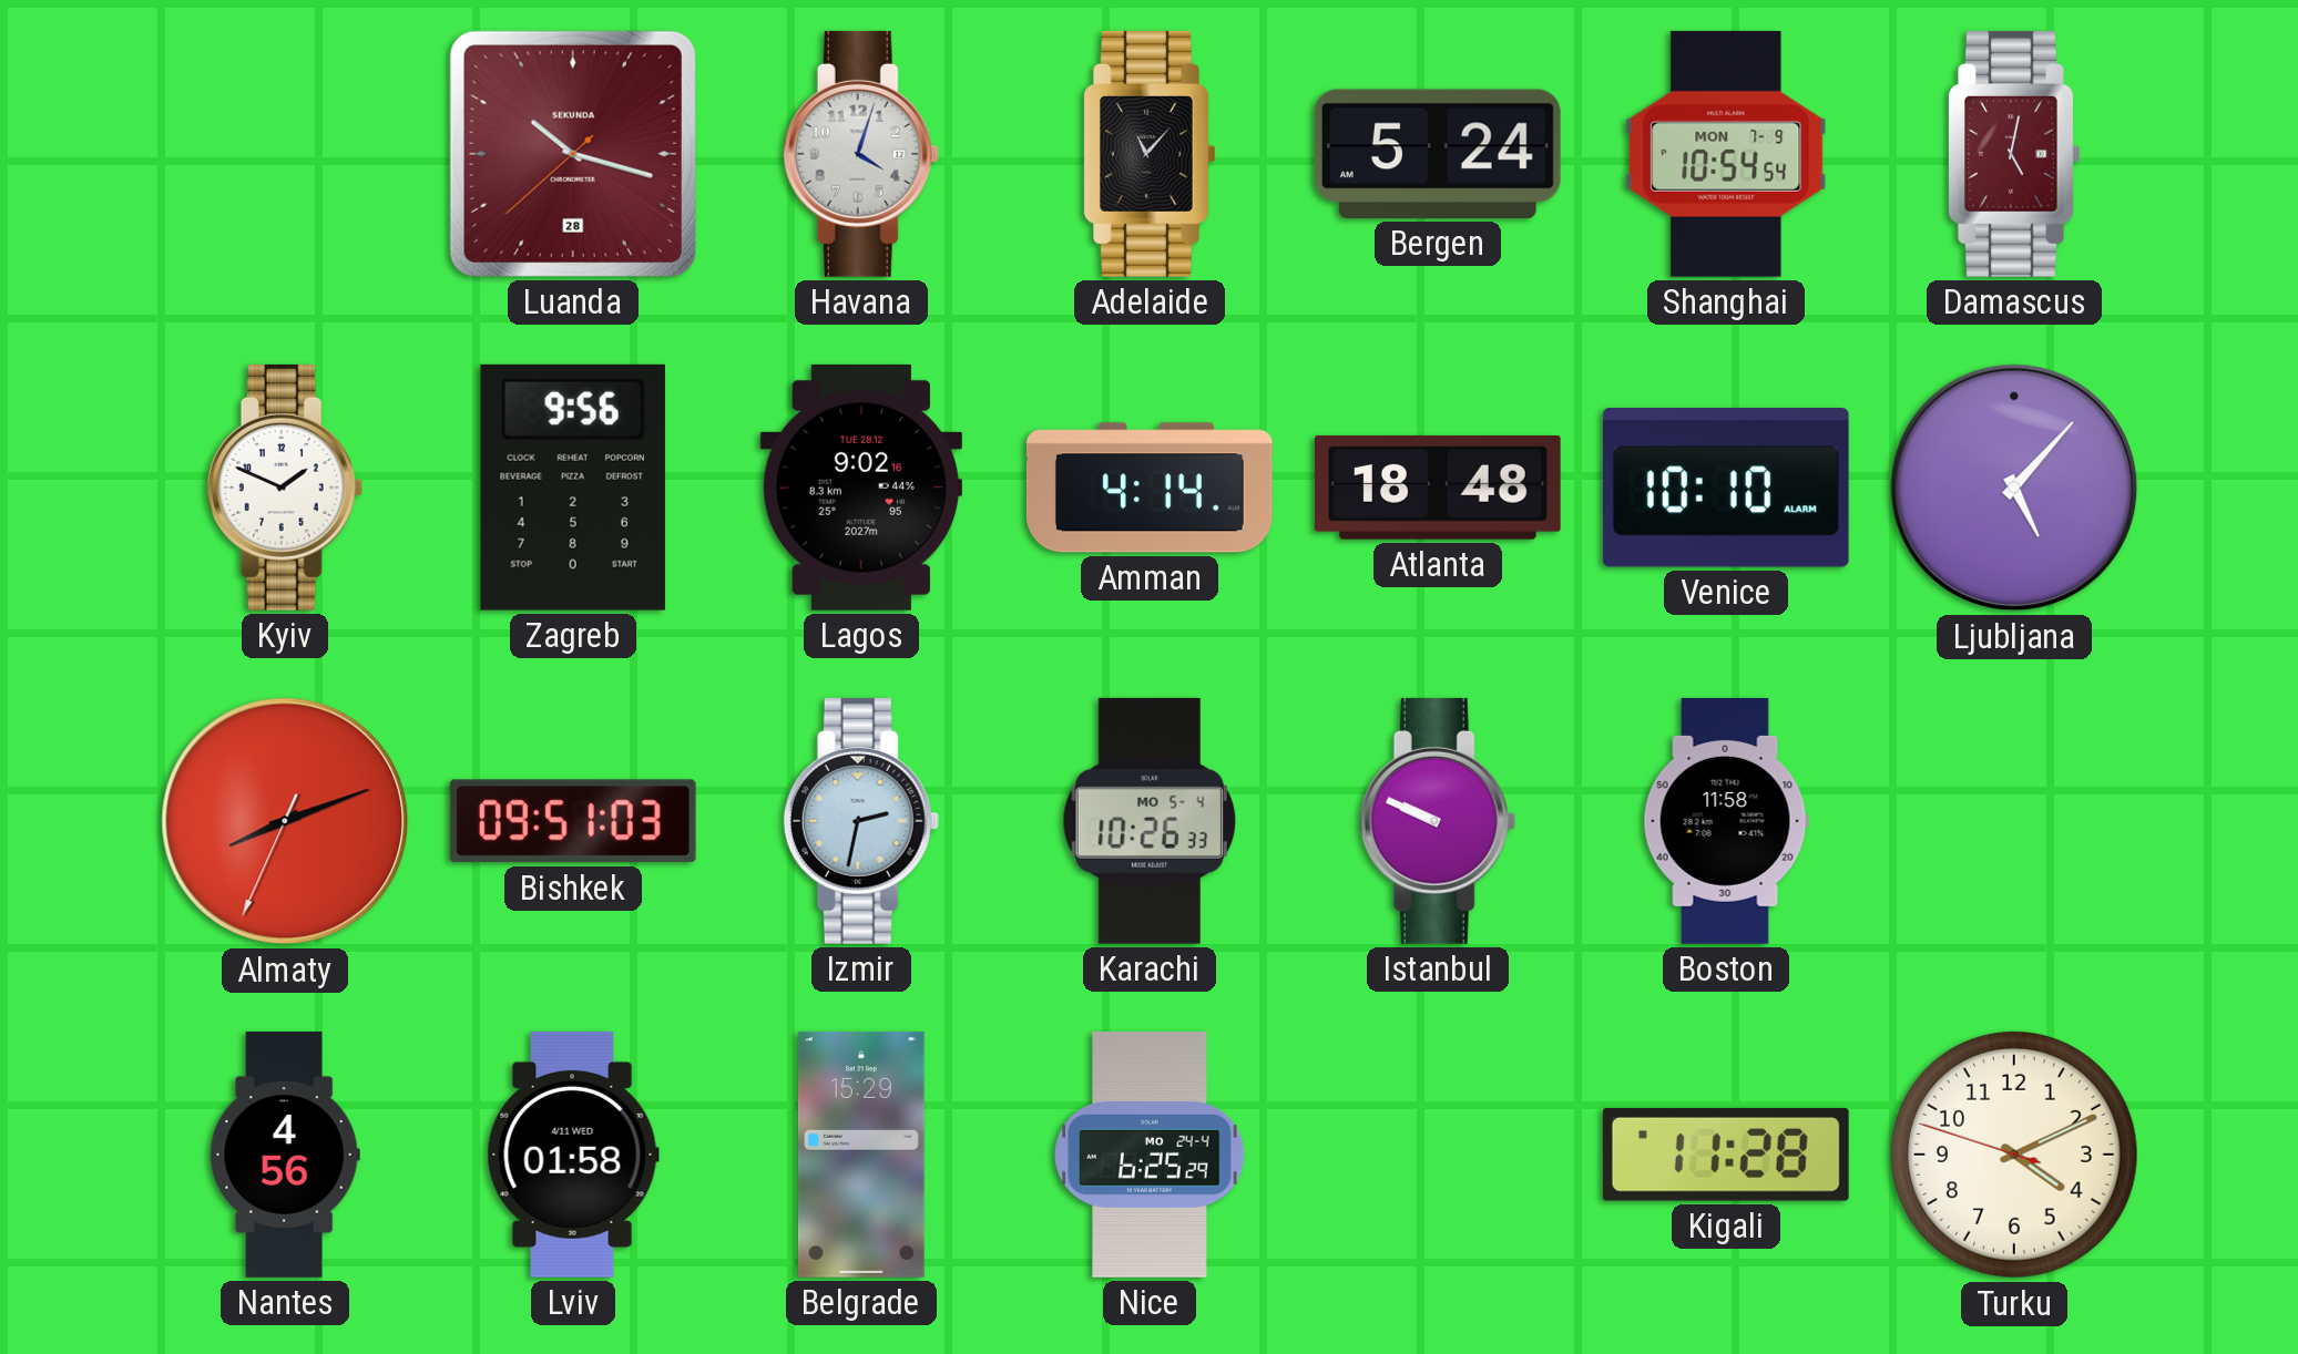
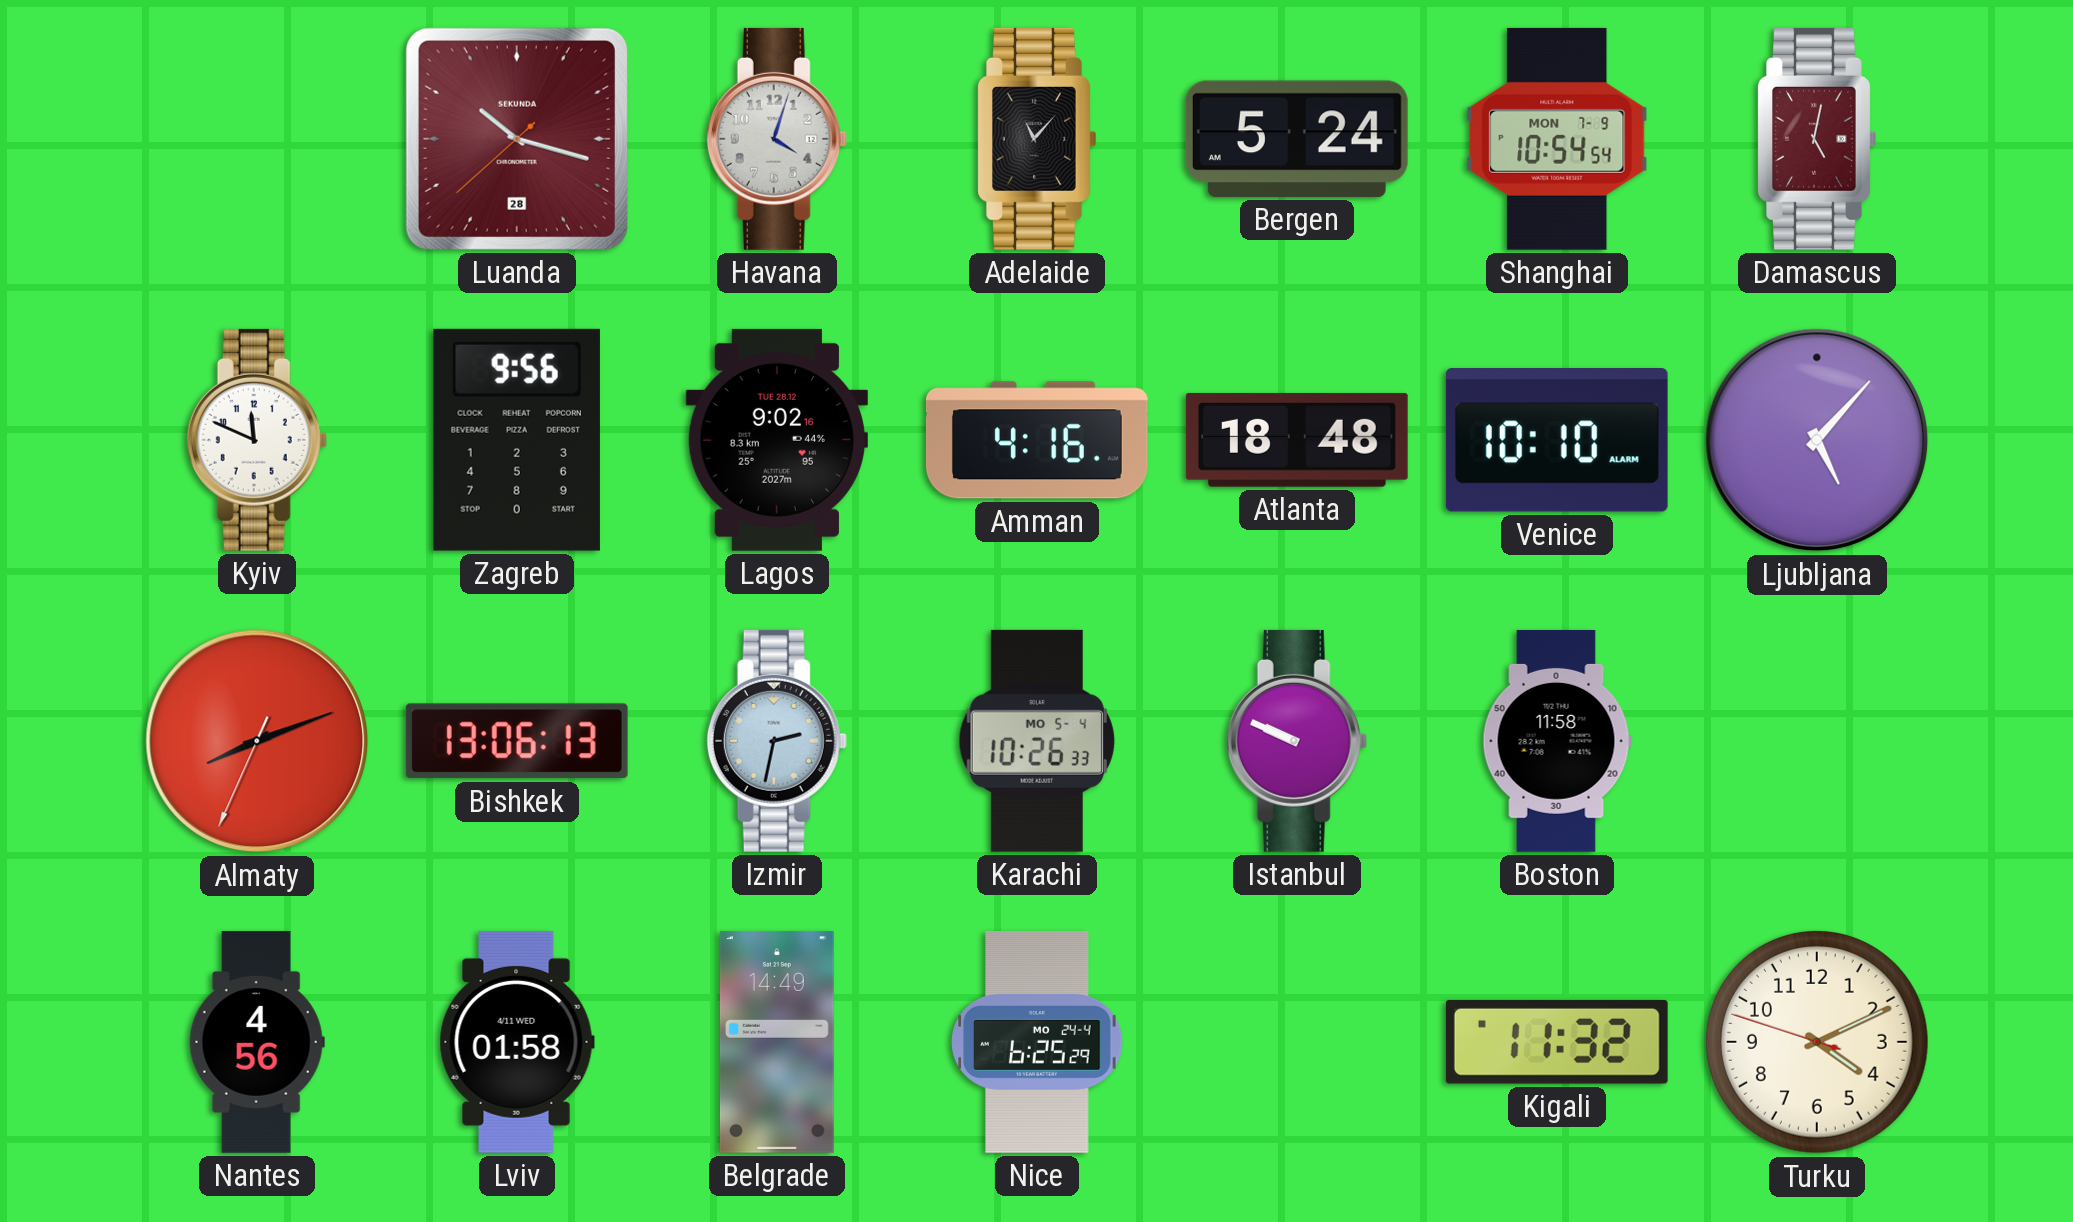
Kyiv: 1:49 -> 11:49
Amman: 4:14 -> 4:16
Bishkek: 09:51 -> 13:06
Belgrade: 15:29 -> 14:49
Kigali: 11:28 -> 11:32
